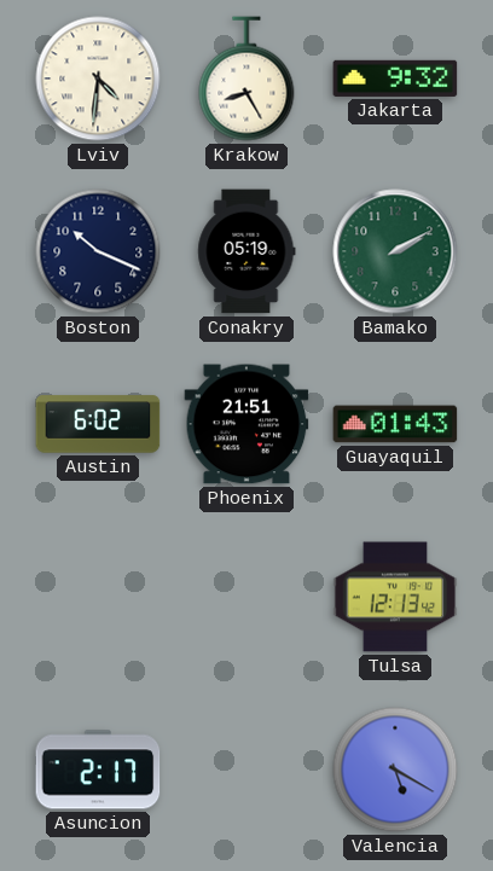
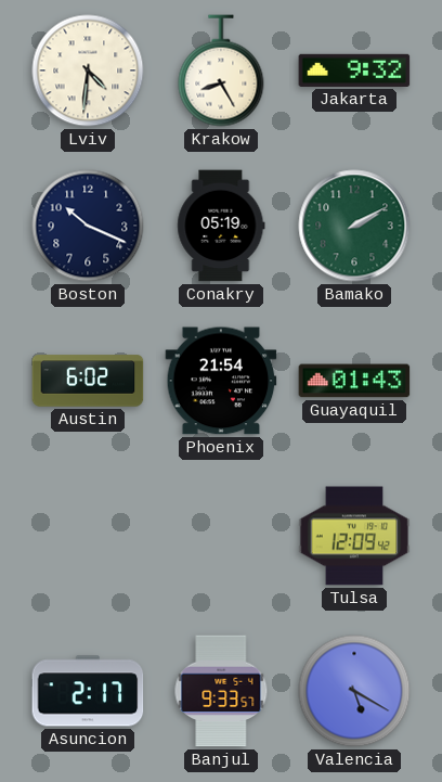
Phoenix: 21:51 -> 21:54
Tulsa: 12:13 -> 12:09
Banjul: none -> 9:33
